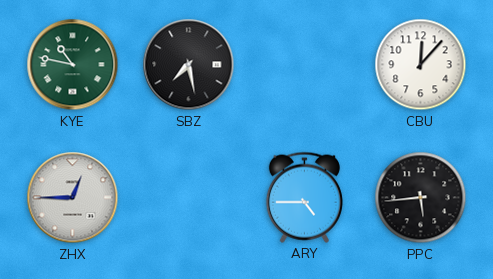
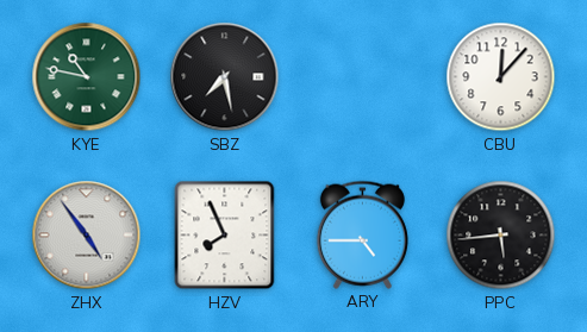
ZHX: 12:45 -> 4:54
HZV: none -> 7:56
